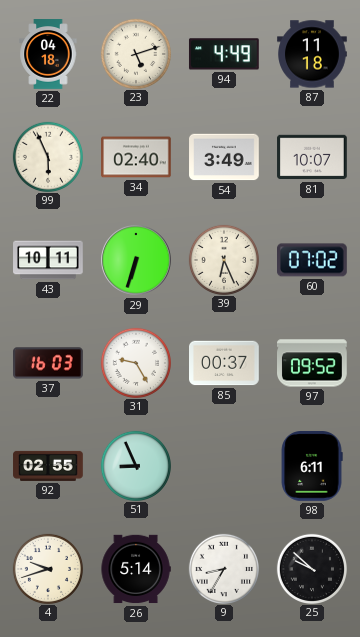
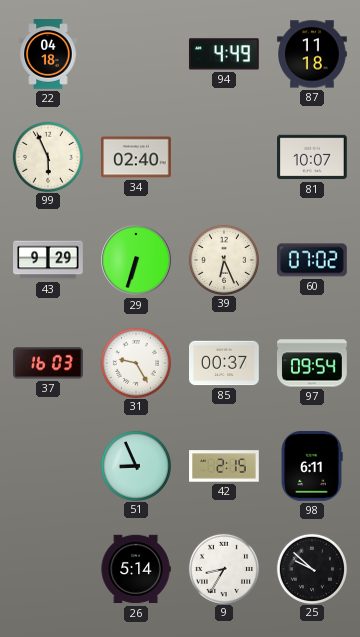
23: 5:12 -> none
54: 3:49 -> none
43: 10:11 -> 9:29
97: 09:52 -> 09:54
92: 02:55 -> none
42: none -> 2:15
4: 9:42 -> none
